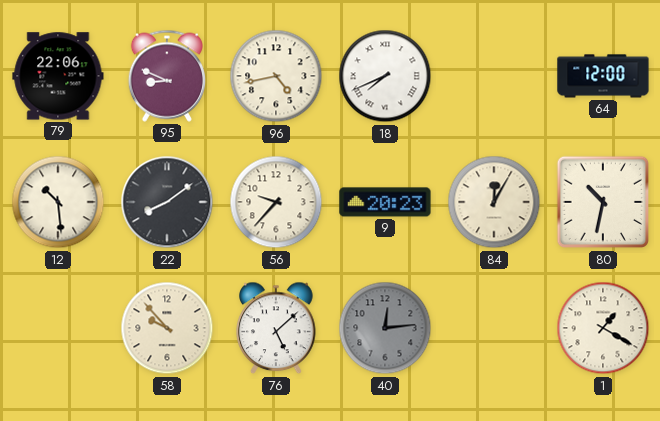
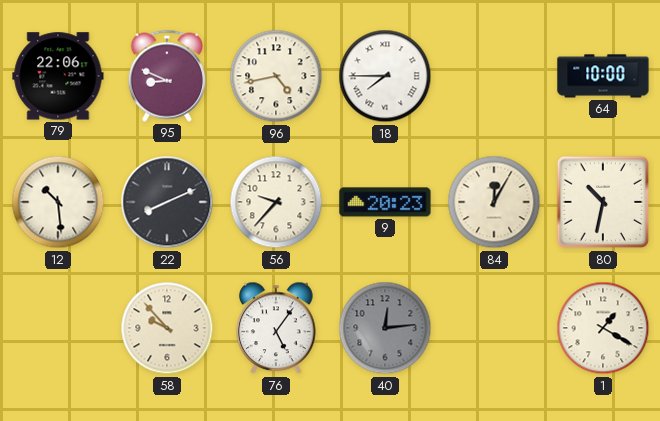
18: 7:41 -> 7:45
64: 12:00 -> 10:00
22: 8:09 -> 8:11
76: 5:08 -> 5:06
